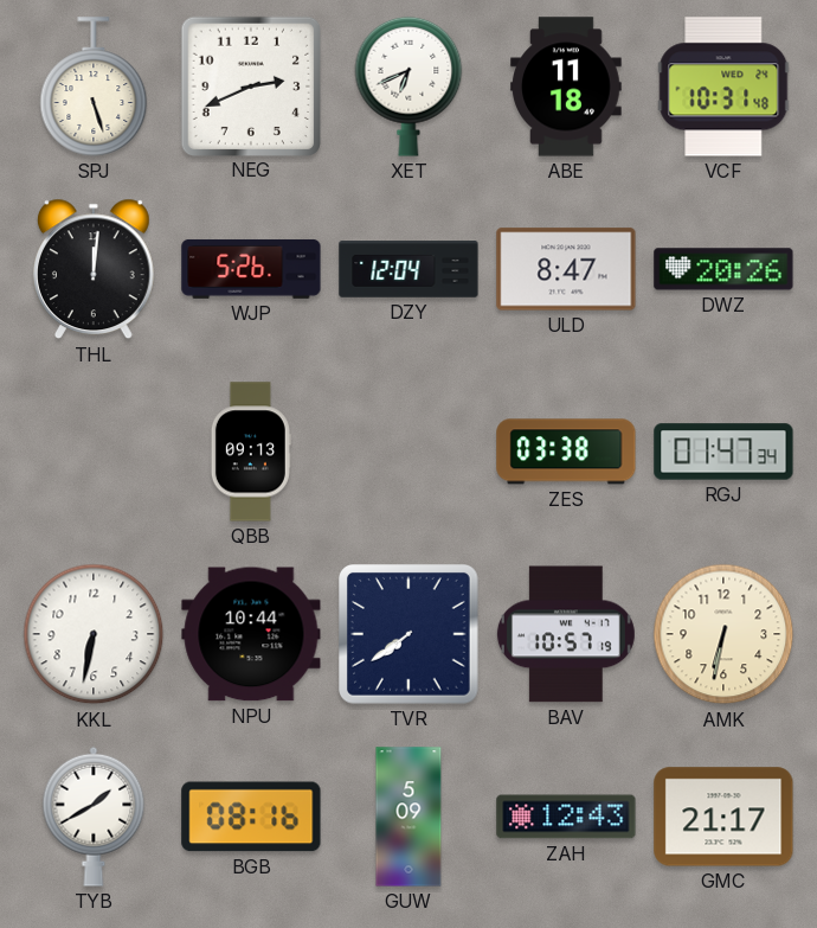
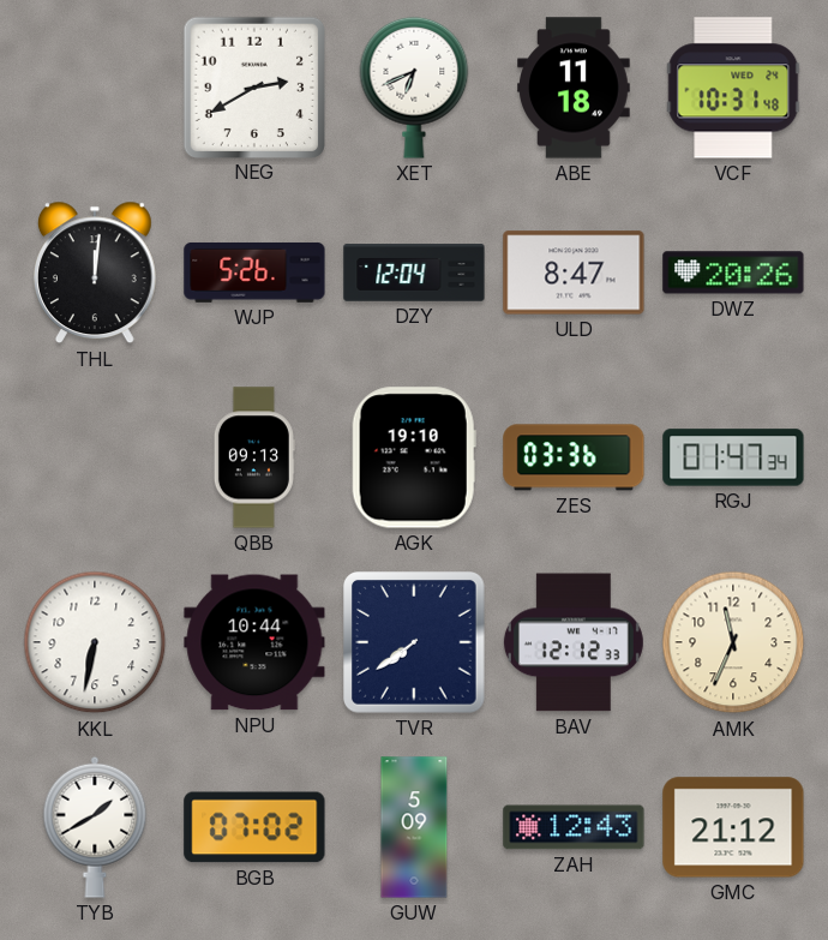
SPJ: 5:27 -> none
NEG: 2:41 -> 2:40
AGK: none -> 19:10
ZES: 03:38 -> 03:36
BAV: 10:57 -> 12:12
AMK: 6:32 -> 11:34
BGB: 08:16 -> 07:02
GMC: 21:17 -> 21:12
